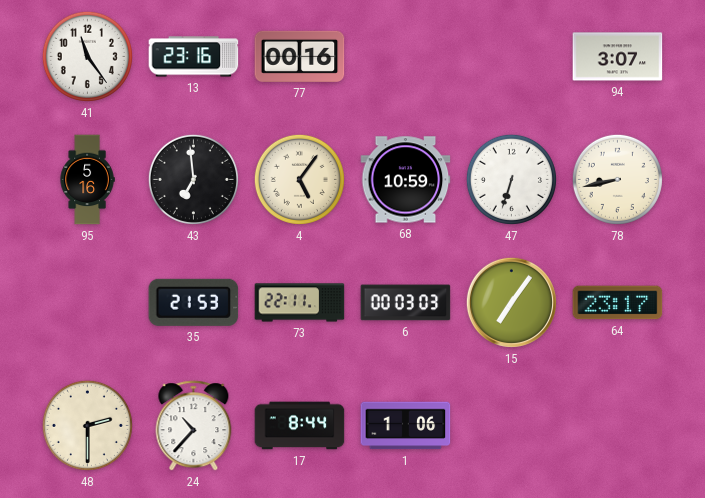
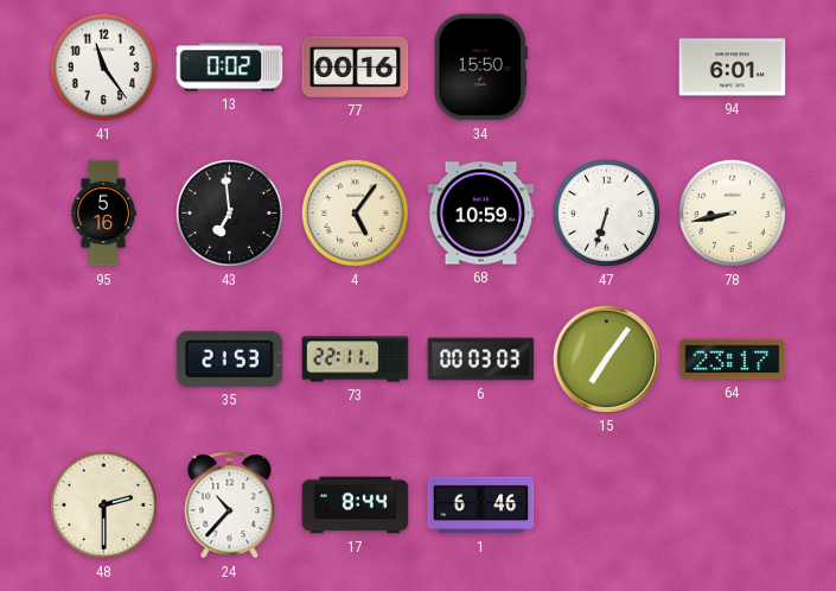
13: 23:16 -> 0:02
34: none -> 15:50
94: 3:07 -> 6:01
1: 1:06 -> 6:46
